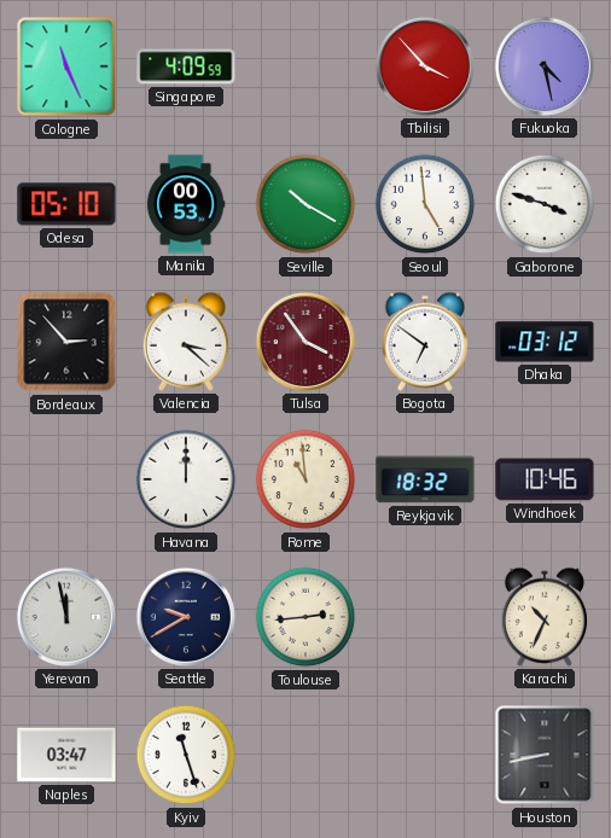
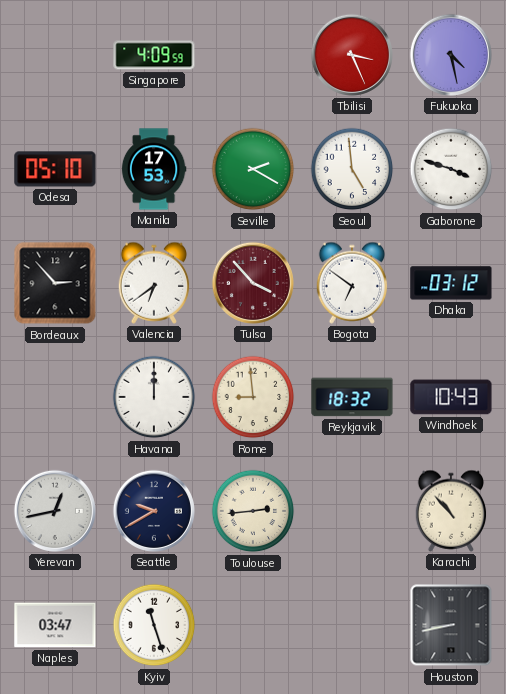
Cologne: 11:26 -> none
Tbilisi: 3:53 -> 3:26
Manila: 00:53 -> 17:53
Seville: 10:20 -> 2:20
Valencia: 3:22 -> 6:39
Tulsa: 3:54 -> 3:53
Rome: 10:59 -> 8:59
Windhoek: 10:46 -> 10:43
Yerevan: 11:58 -> 12:43
Karachi: 10:34 -> 10:53
